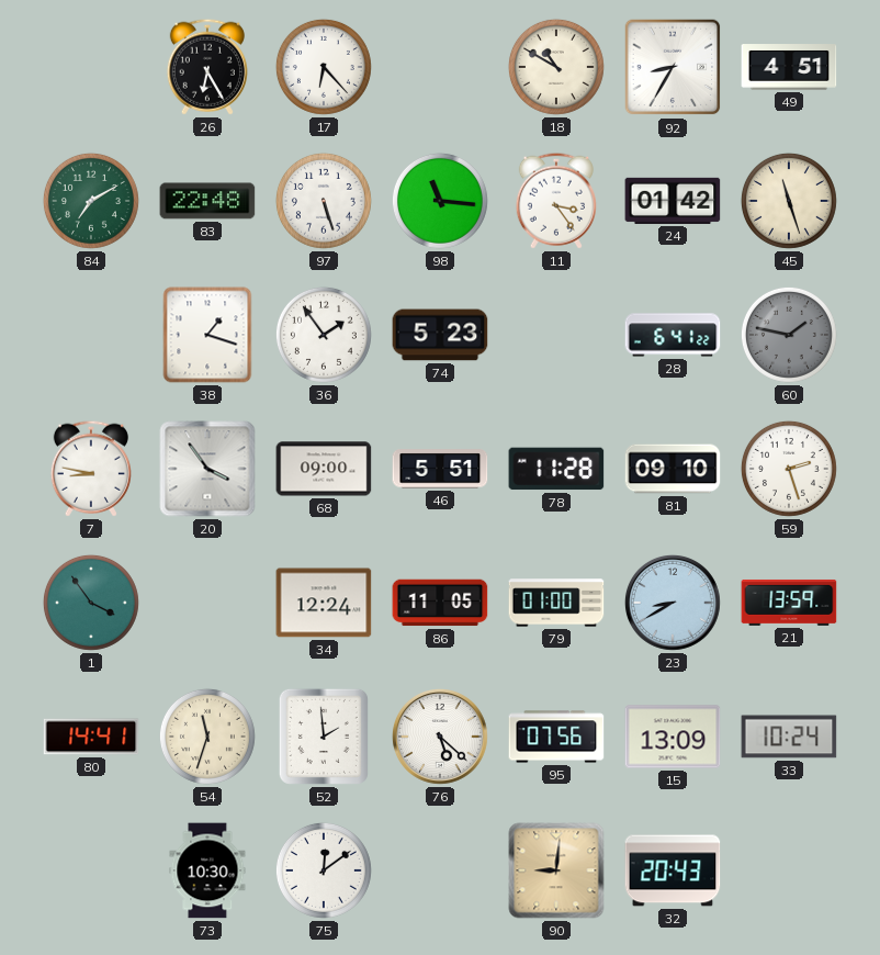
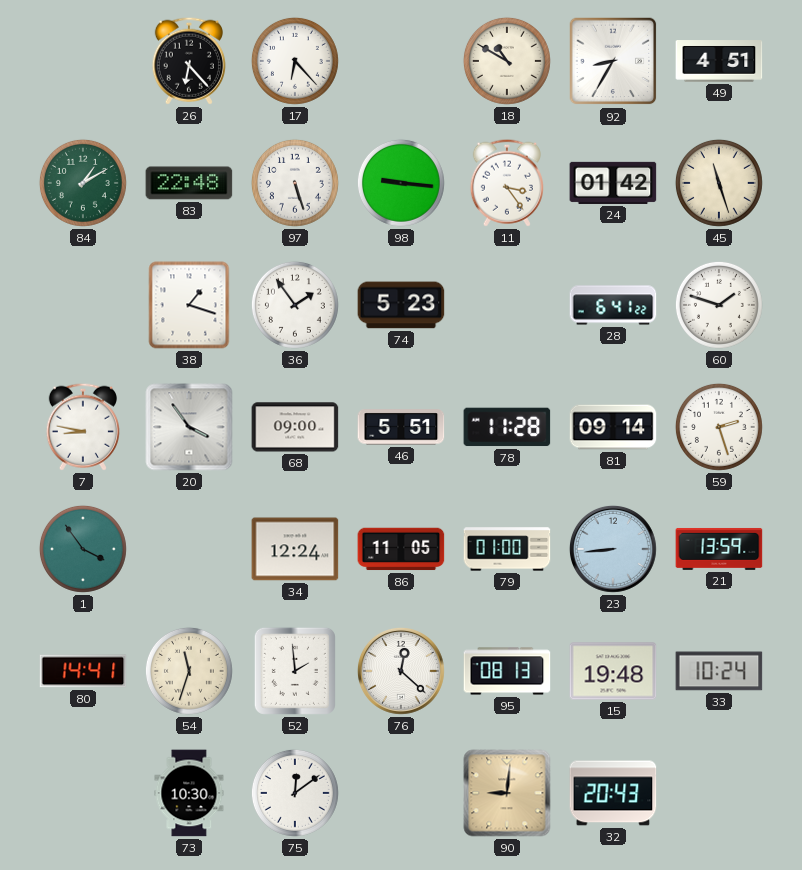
26: 6:25 -> 6:23
84: 7:10 -> 1:10
98: 11:16 -> 9:16
60: 1:47 -> 1:48
60 dial: grey -> white
81: 09:10 -> 09:14
23: 8:40 -> 8:44
76: 5:22 -> 12:22
95: 07:56 -> 08:13
15: 13:09 -> 19:48
